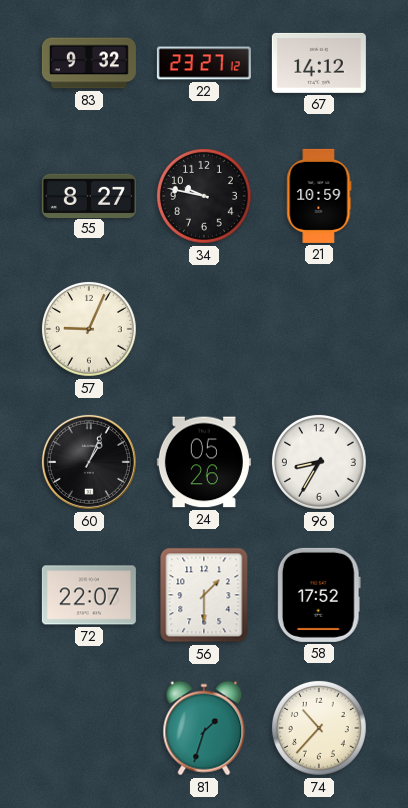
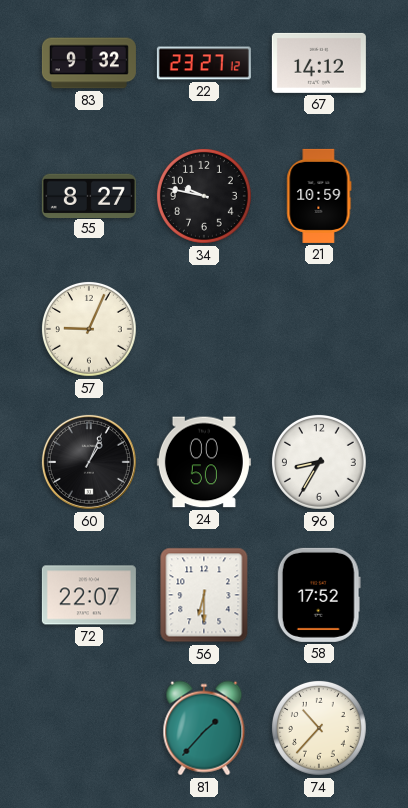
24: 05:26 -> 00:50
56: 1:30 -> 6:30
81: 1:33 -> 1:37
